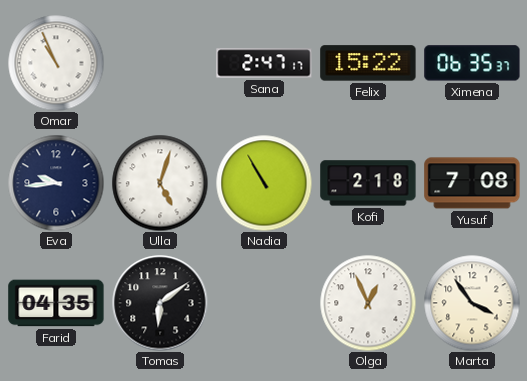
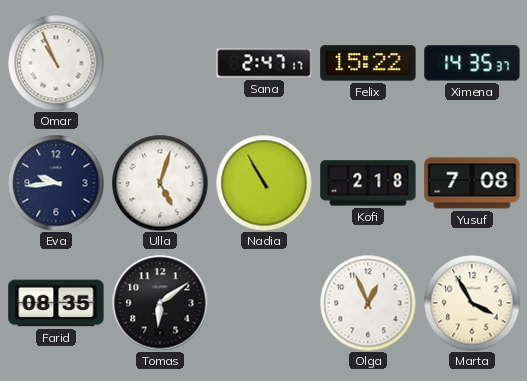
Ximena: 06:35 -> 14:35
Farid: 04:35 -> 08:35
Marta: 3:54 -> 3:55
